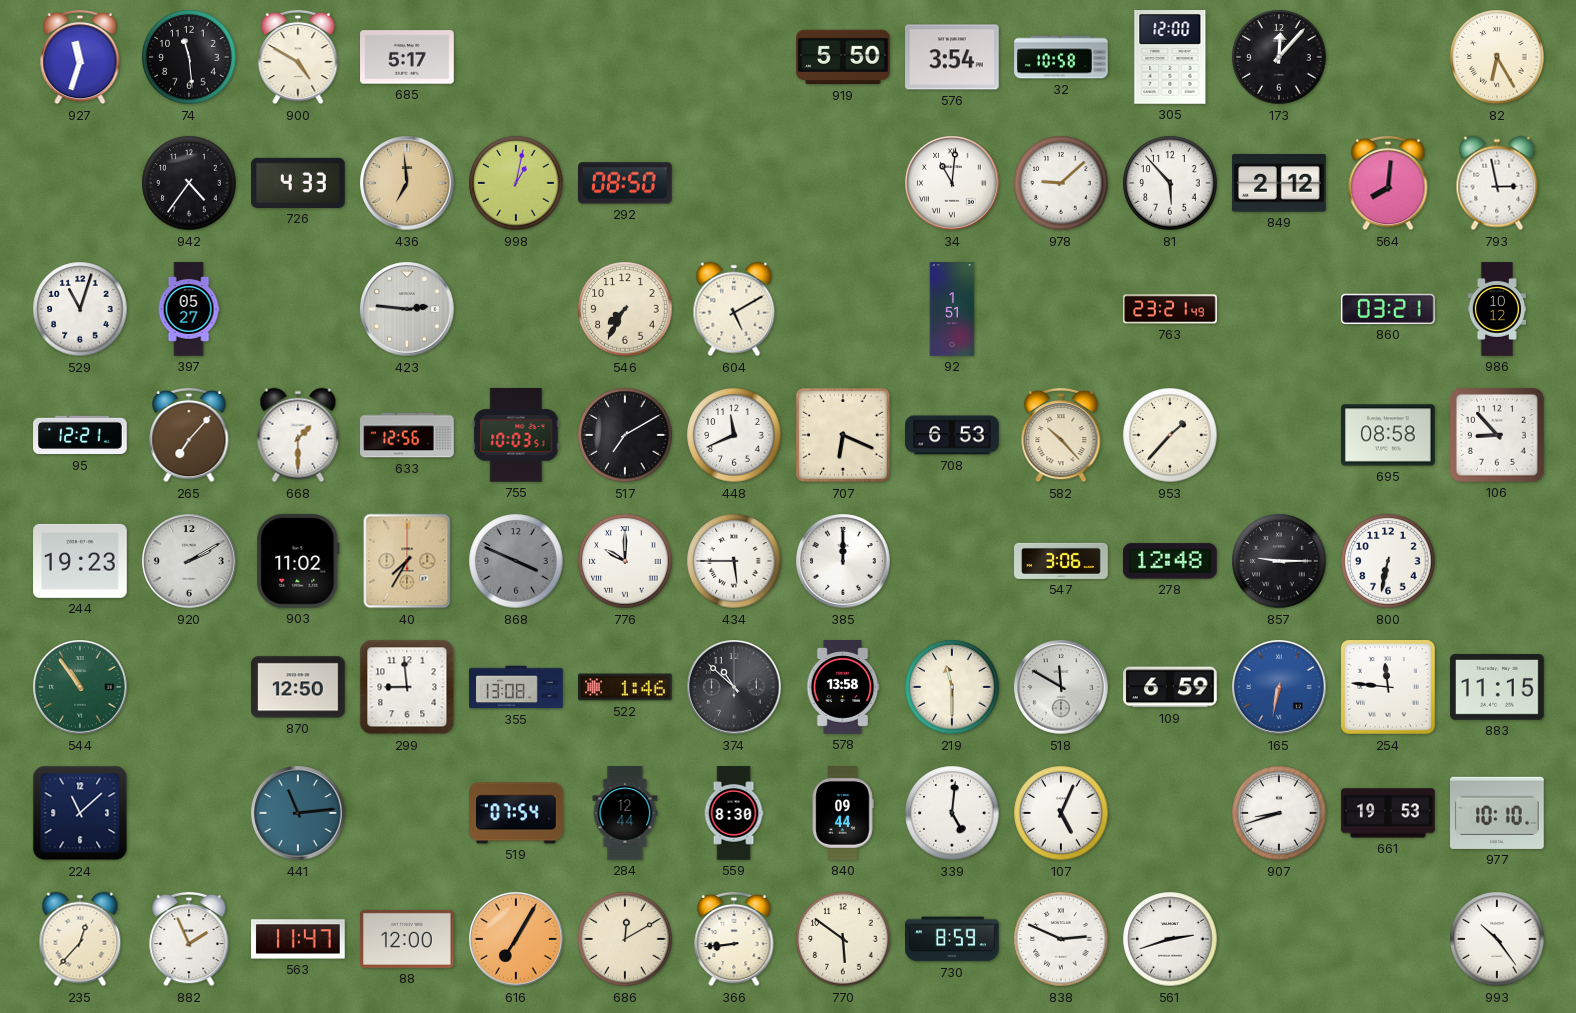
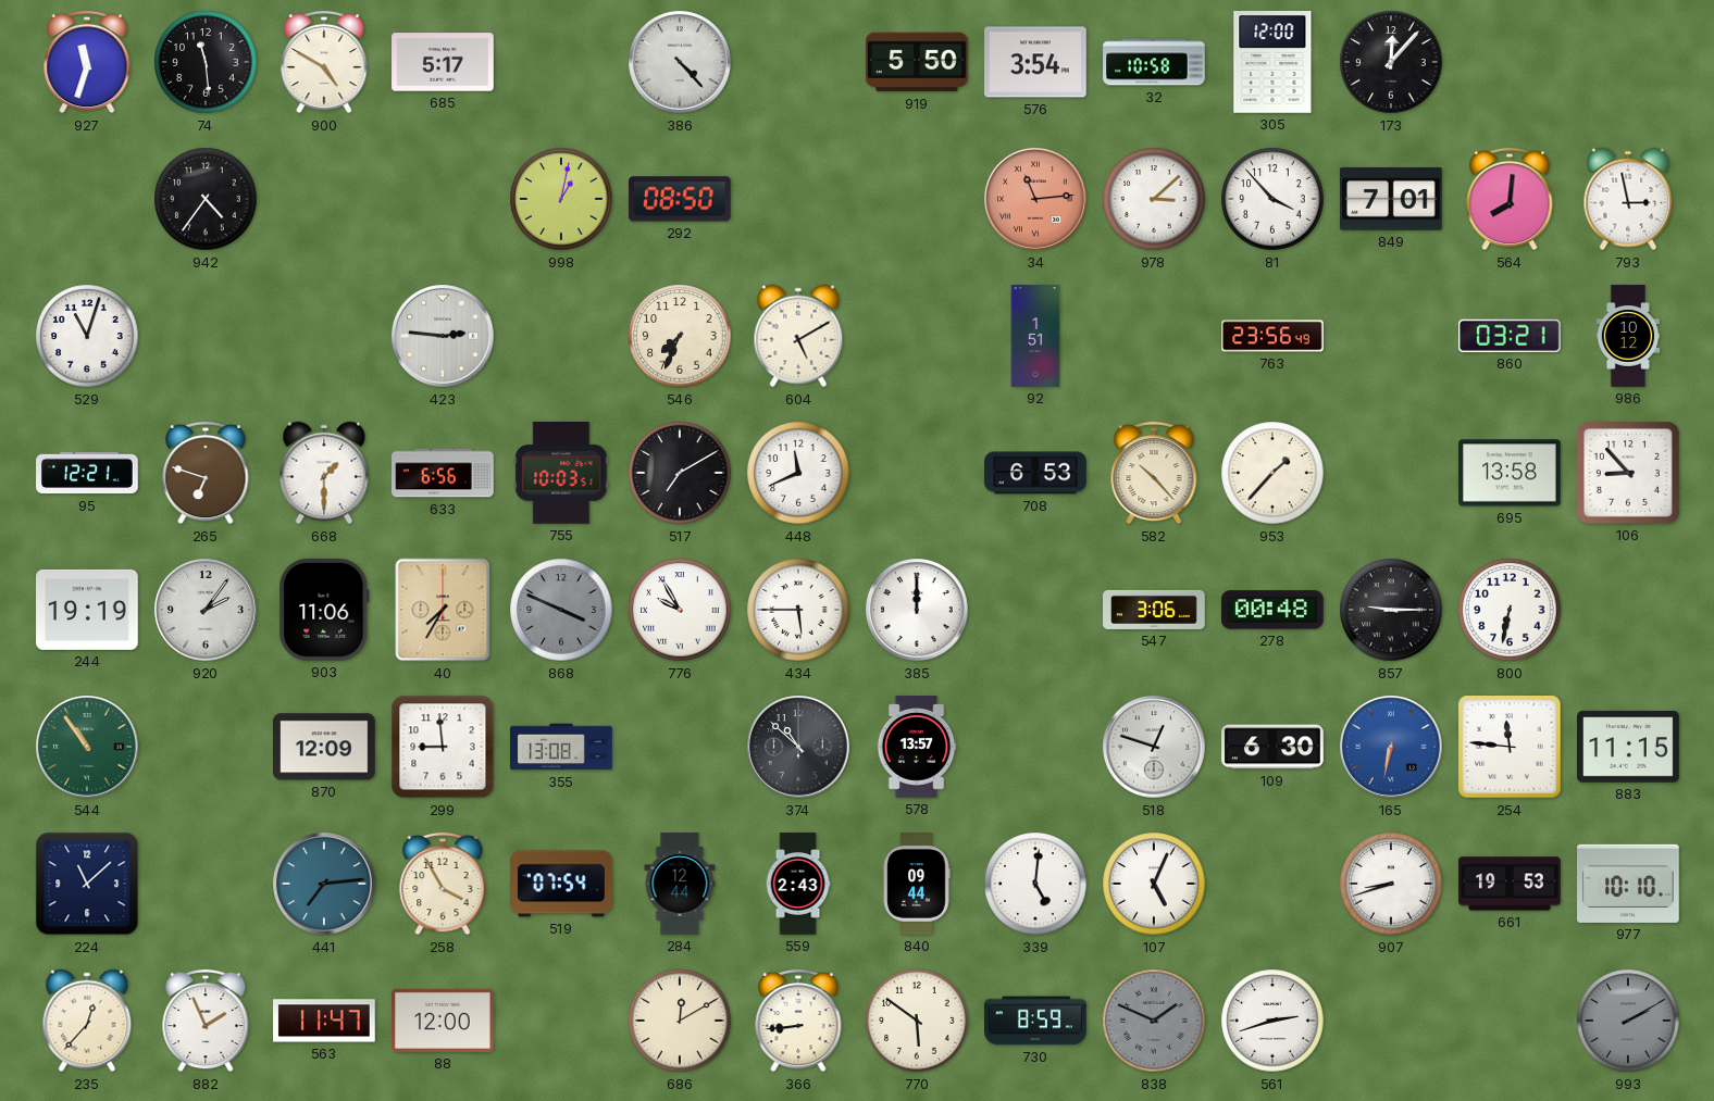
386: none -> 4:23
82: 6:25 -> none
726: 4:33 -> none
436: 6:59 -> none
34: 11:01 -> 11:14
34 dial: white -> salmon
978: 9:08 -> 3:08
81: 5:53 -> 3:53
849: 2:12 -> 7:01
397: 05:27 -> none
546: 7:35 -> 7:34
763: 23:21 -> 23:56
265: 7:07 -> 6:48
633: 12:56 -> 6:56
707: 6:19 -> none
695: 08:58 -> 13:58
244: 19:23 -> 19:19
920: 2:10 -> 2:06
903: 11:02 -> 11:06
776: 10:00 -> 9:55
278: 12:48 -> 00:48
870: 12:50 -> 12:09
522: 1:46 -> none
578: 13:58 -> 13:57
219: 11:30 -> none
518: 11:50 -> 12:48
109: 6:59 -> 6:30
441: 11:14 -> 7:14
258: none -> 3:55
559: 8:30 -> 2:43
616: 7:05 -> none
838: 2:49 -> 1:49
838 dial: white -> grey
993: 10:24 -> 2:10
993 dial: white -> grey
